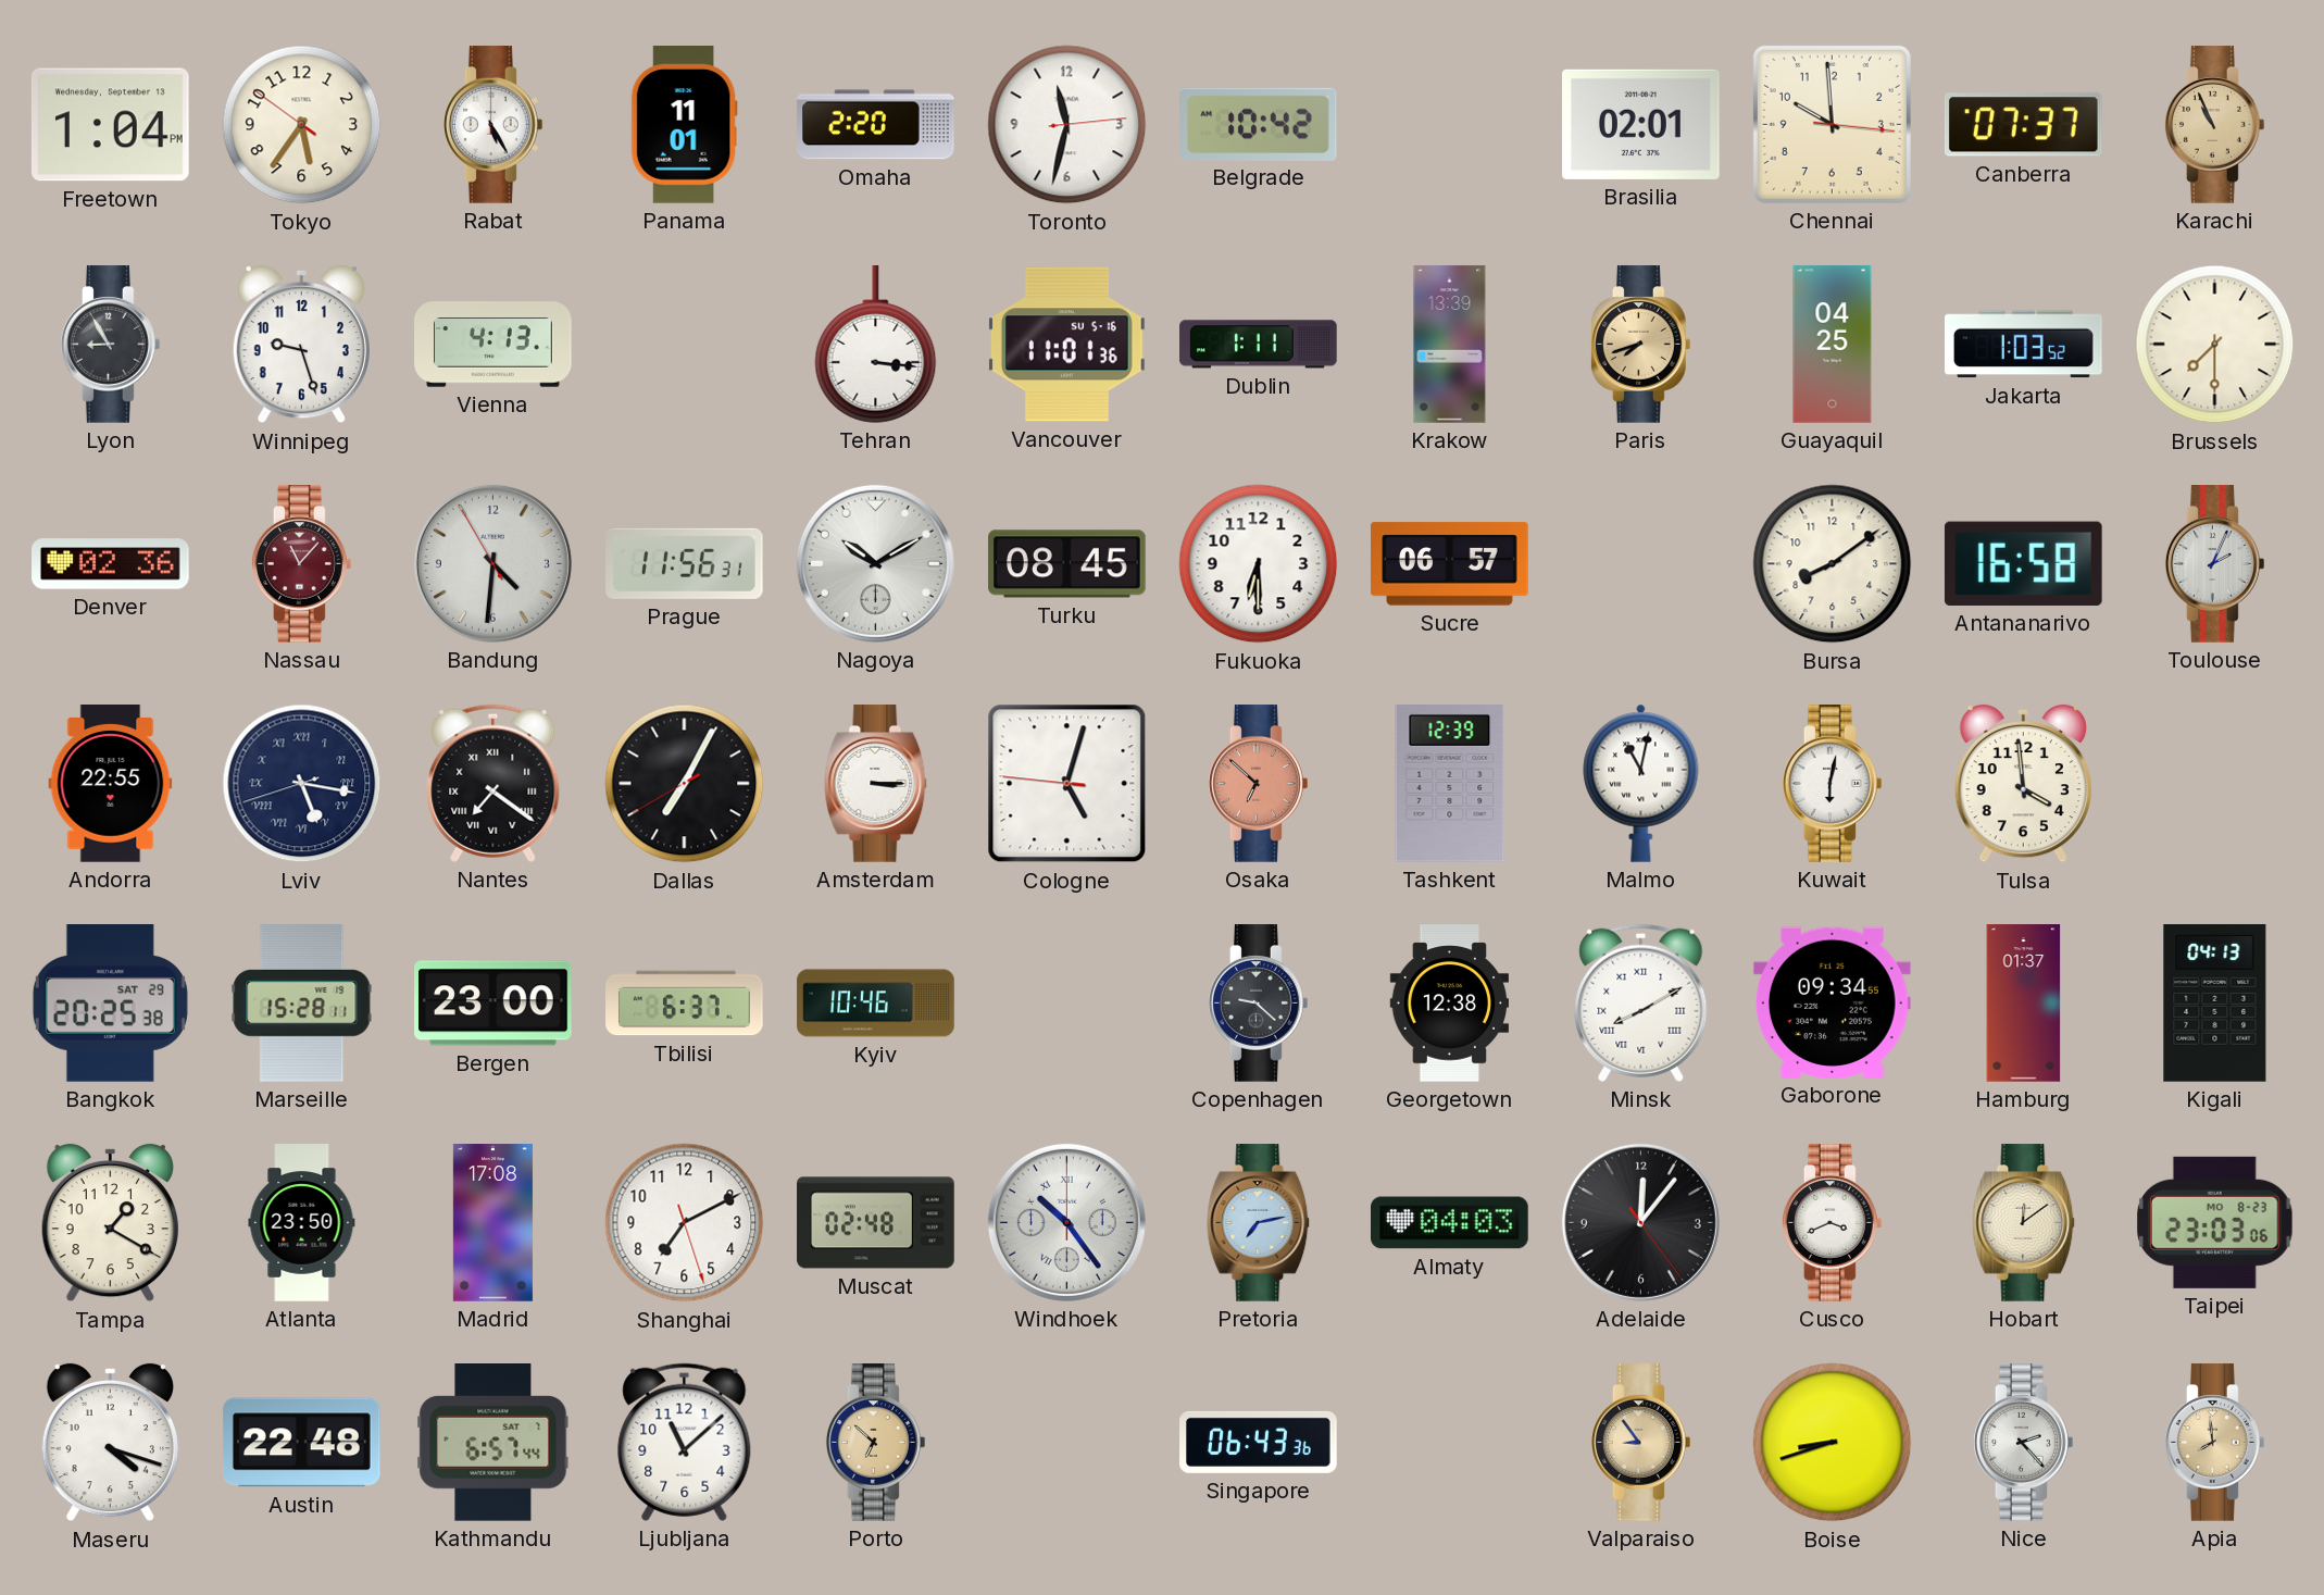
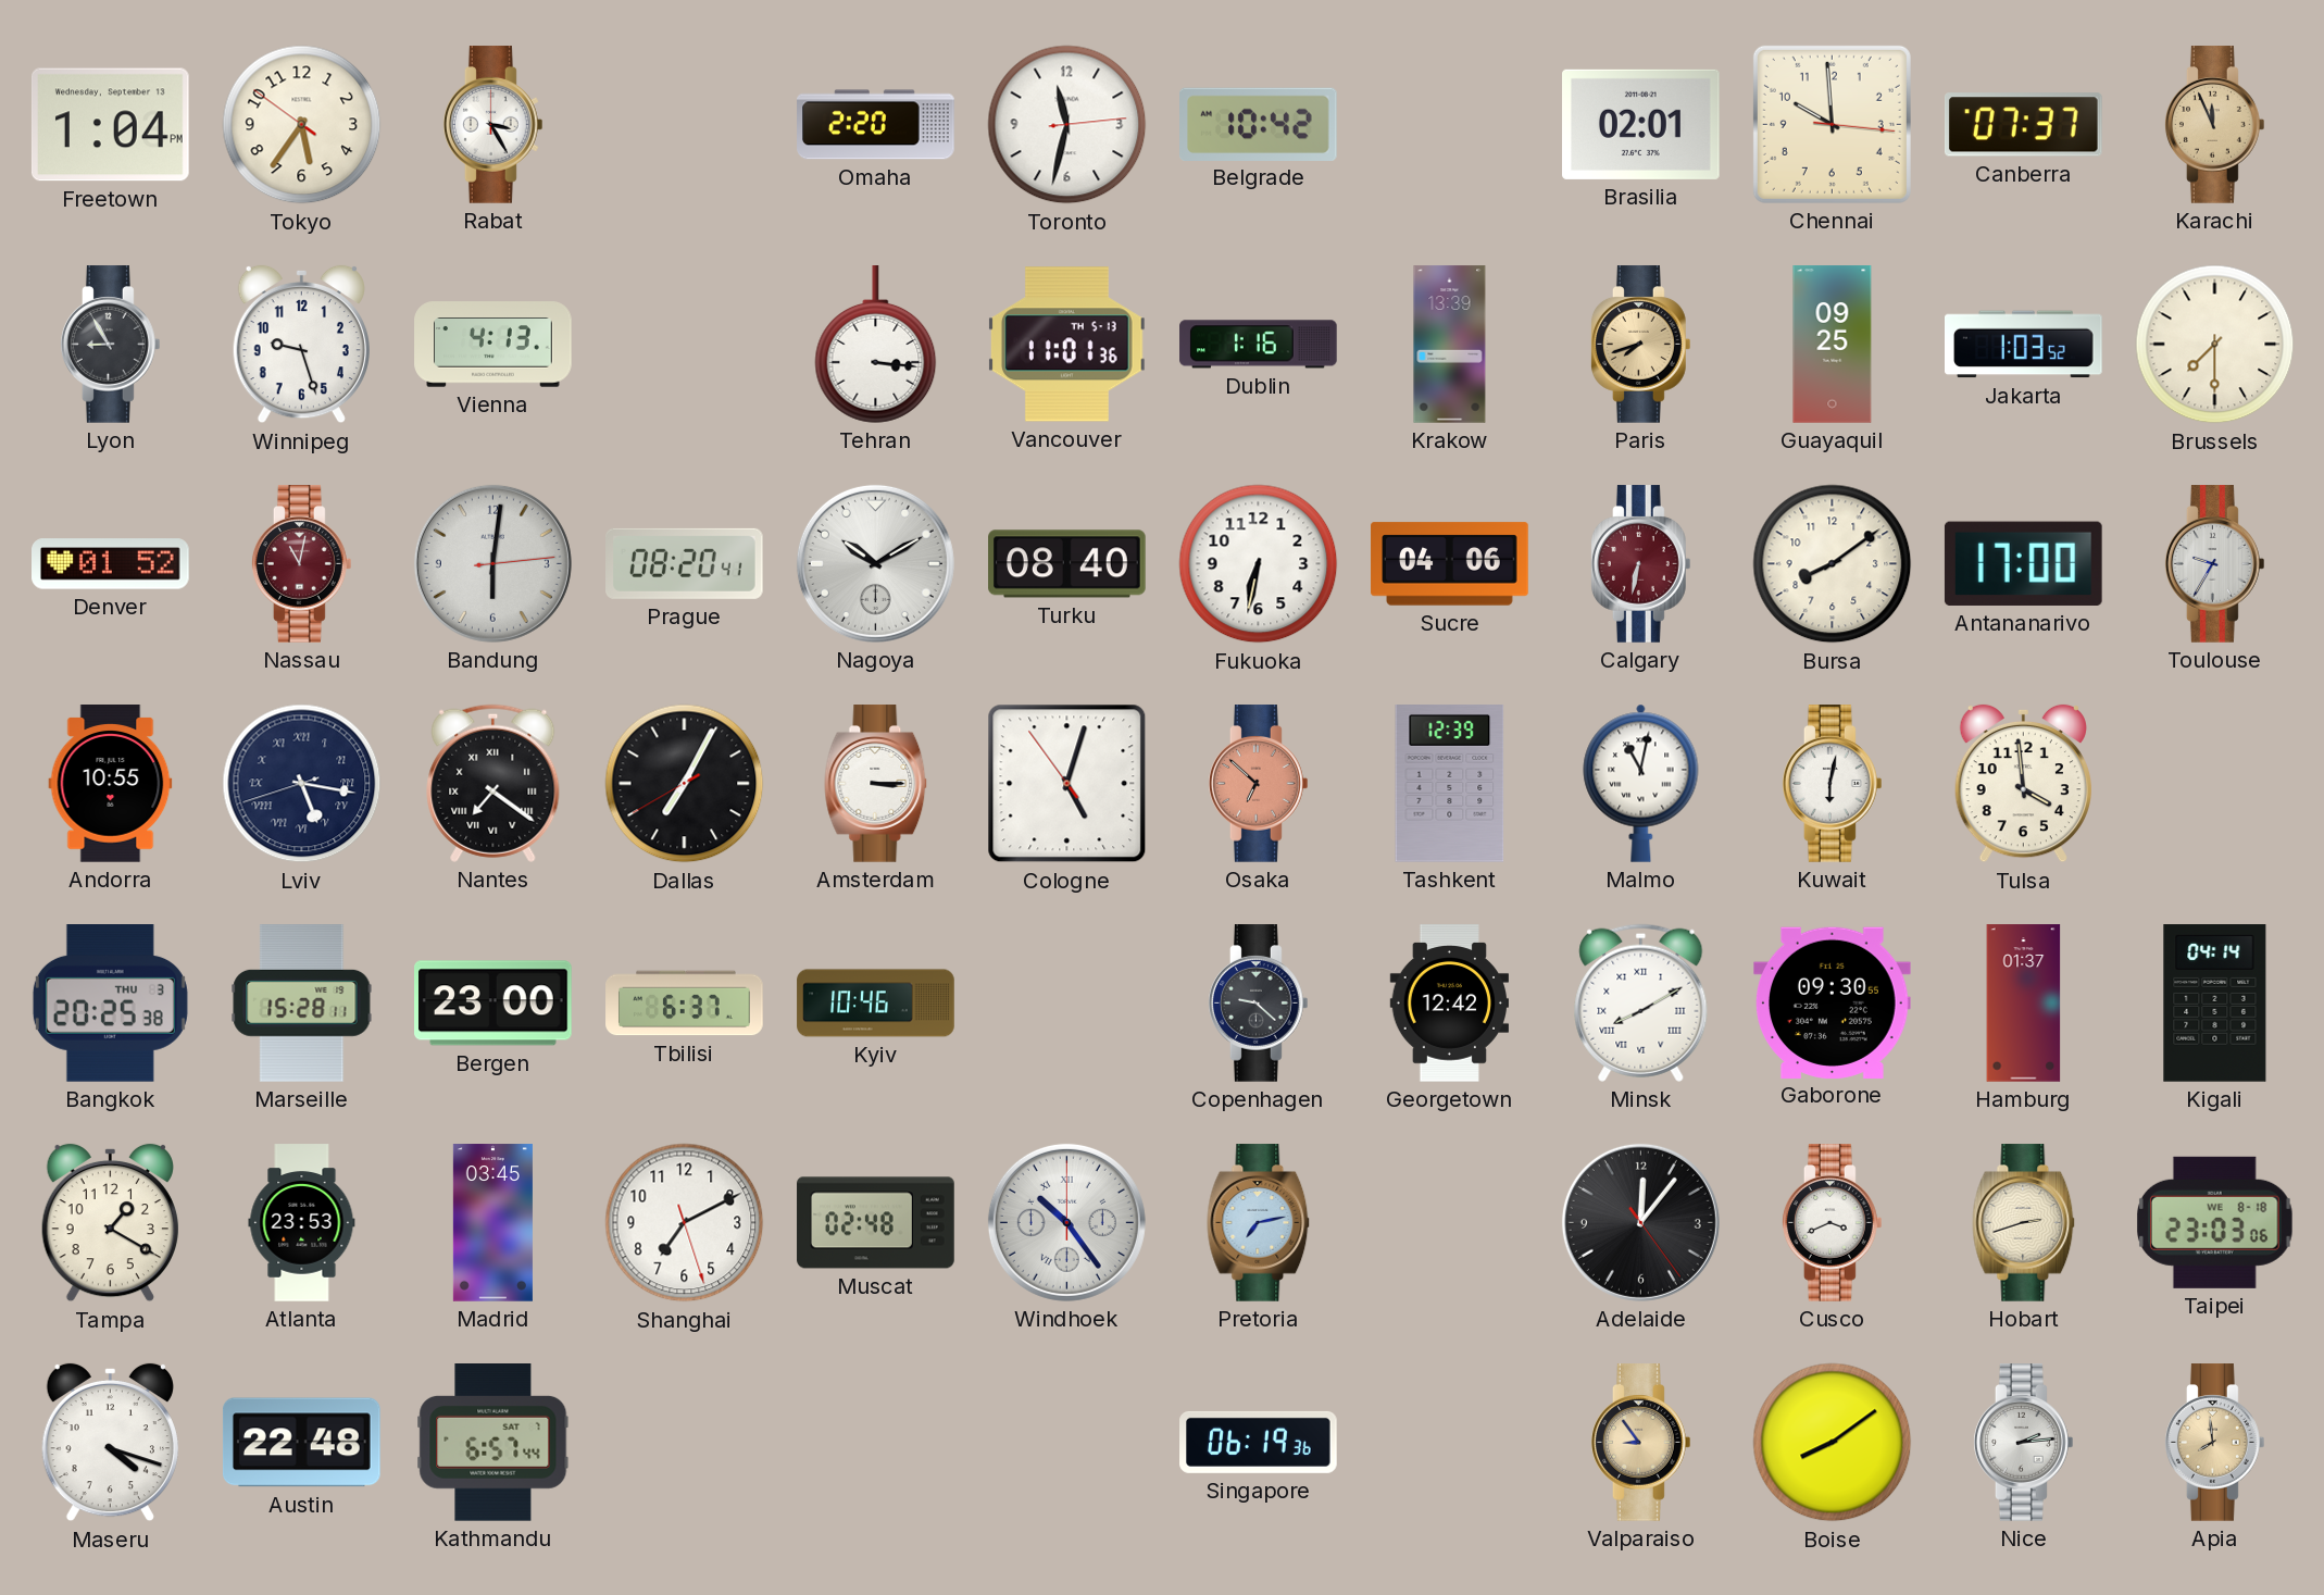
Rabat: 5:25 -> 3:25
Panama: 11:01 -> none
Karachi: 10:56 -> 11:56
Vancouver date: SU 5-16 -> TH 5-13
Dublin: 1:11 -> 1:16
Guayaquil: 04:25 -> 09:25
Denver: 02:36 -> 01:52
Nassau: 11:07 -> 11:02
Bandung: 4:30 -> 6:01
Prague: 11:56 -> 08:20
Turku: 08:45 -> 08:40
Fukuoka: 6:30 -> 6:32
Sucre: 06:57 -> 04:06
Calgary: none -> 6:32
Antananarivo: 16:58 -> 17:00
Toulouse: 2:04 -> 9:35
Andorra: 22:55 -> 10:55
Cologne: 5:02:46 -> 5:02:54
Bangkok date: SAT 29 -> THU 3
Georgetown: 12:38 -> 12:42
Gaborone: 09:34 -> 09:30
Kigali: 04:13 -> 04:14
Atlanta: 23:50 -> 23:53
Madrid: 17:08 -> 03:45
Almaty: 04:03 -> none
Hobart: 12:09 -> 2:42
Taipei date: MO 8-23 -> WE 8-18
Ljubljana: 11:08 -> none
Porto: 6:52 -> none
Singapore: 06:43 -> 06:19
Boise: 8:42 -> 8:09
Nice: 2:23 -> 2:14
